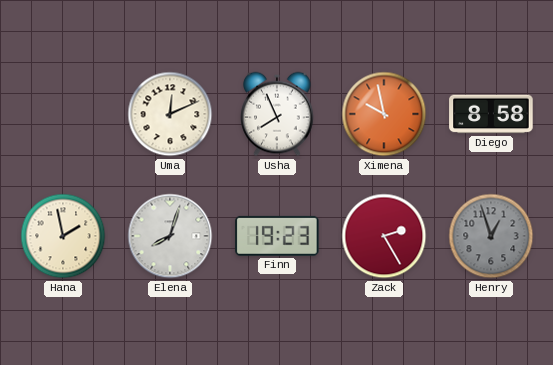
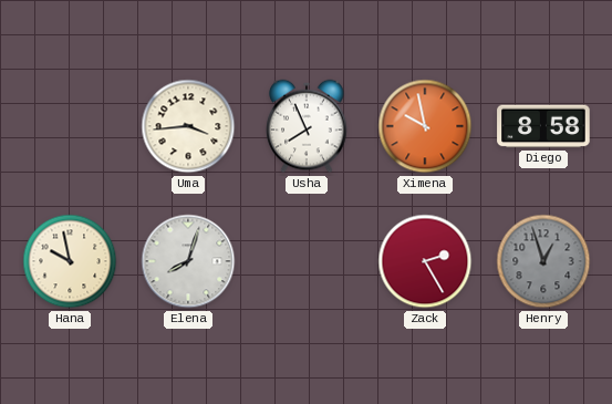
Uma: 12:11 -> 3:44
Hana: 1:58 -> 9:58
Finn: 19:23 -> none
